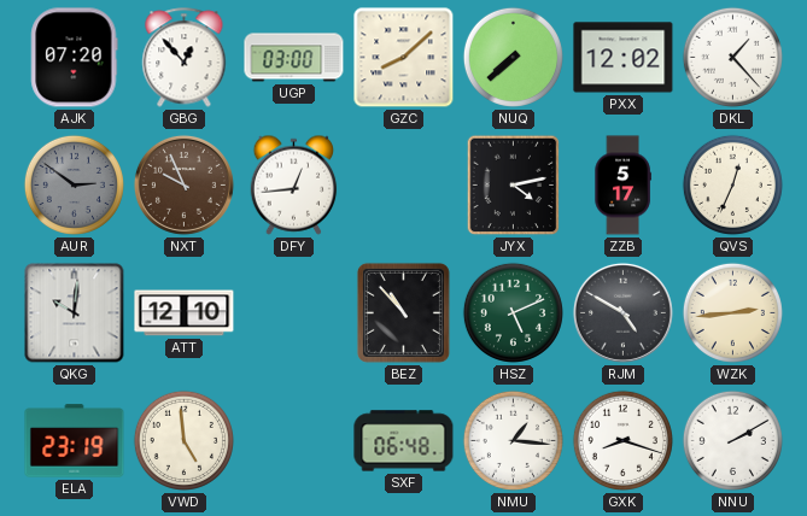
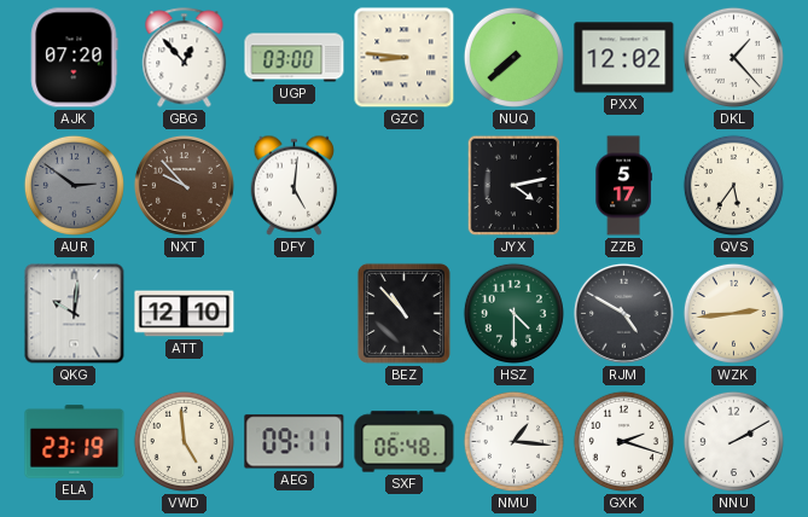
GZC: 8:08 -> 8:46
NXT: 9:56 -> 9:53
DFY: 12:44 -> 5:01
QVS: 12:34 -> 5:36
HSZ: 5:11 -> 4:30
AEG: none -> 09:11
GXK: 8:18 -> 2:18
